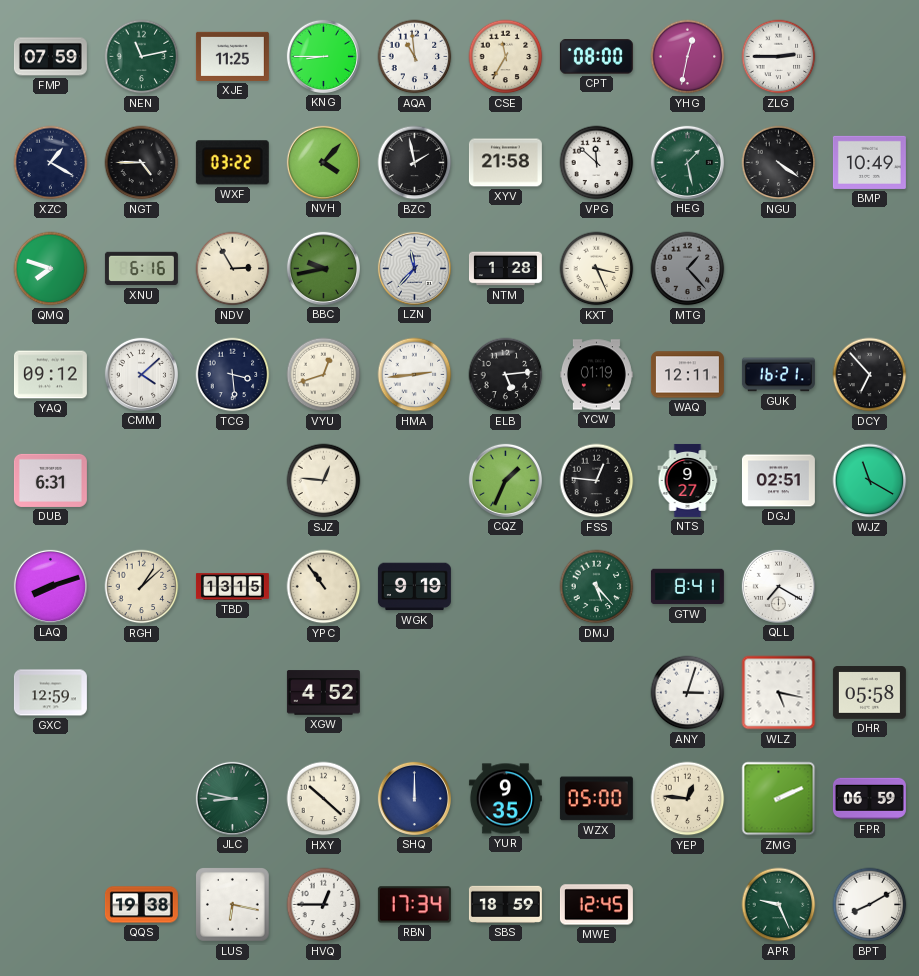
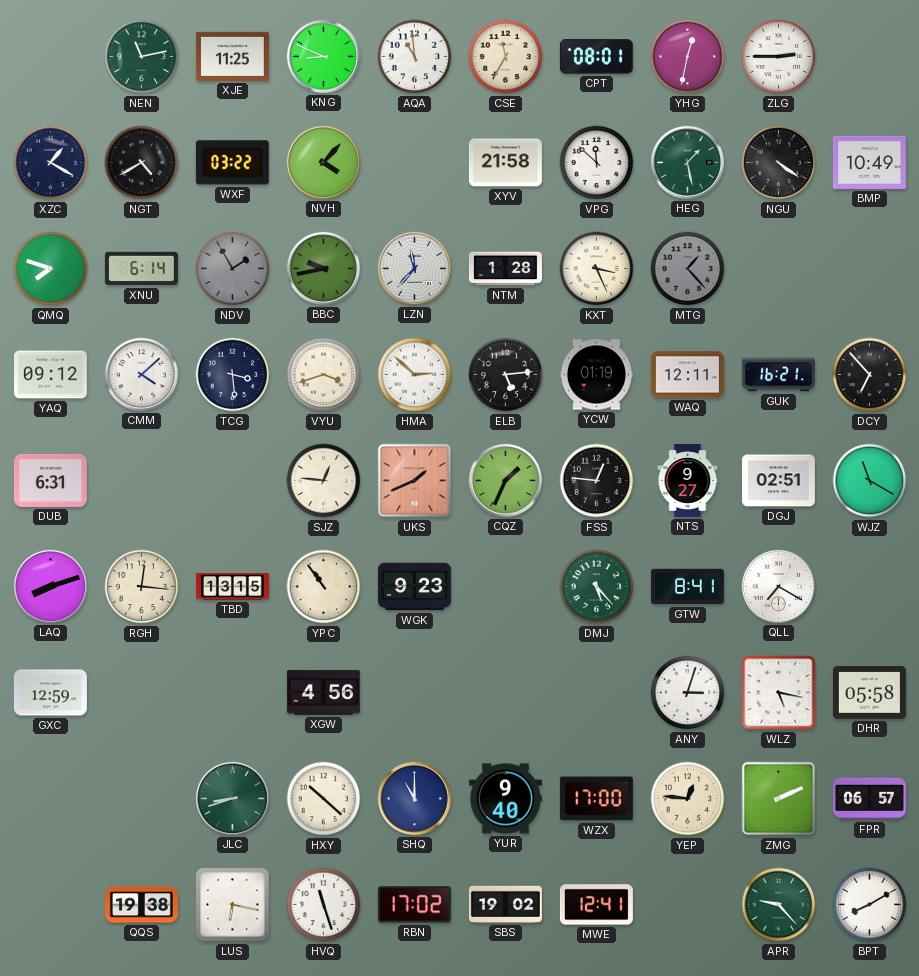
FMP: 07:59 -> none
KNG: 8:45 -> 8:49
CPT: 08:00 -> 08:01
NGT: 4:45 -> 4:40
BZC: 1:58 -> none
XNU: 6:16 -> 6:14
NDV: 2:55 -> 1:55
NDV dial: cream -> grey
VYU: 12:42 -> 3:42
HMA: 2:44 -> 2:52
UKS: none -> 1:41
RGH: 1:08 -> 12:16
WGK: 9:19 -> 9:23
XGW: 4:52 -> 4:56
JLC: 8:47 -> 8:42
SHQ: 12:00 -> 11:00
YUR: 9:35 -> 9:40
WZX: 05:00 -> 17:00
FPR: 06:59 -> 06:57
HVQ: 12:45 -> 11:27
RBN: 17:34 -> 17:02
SBS: 18:59 -> 19:02
MWE: 12:45 -> 12:41
APR: 9:26 -> 9:23
